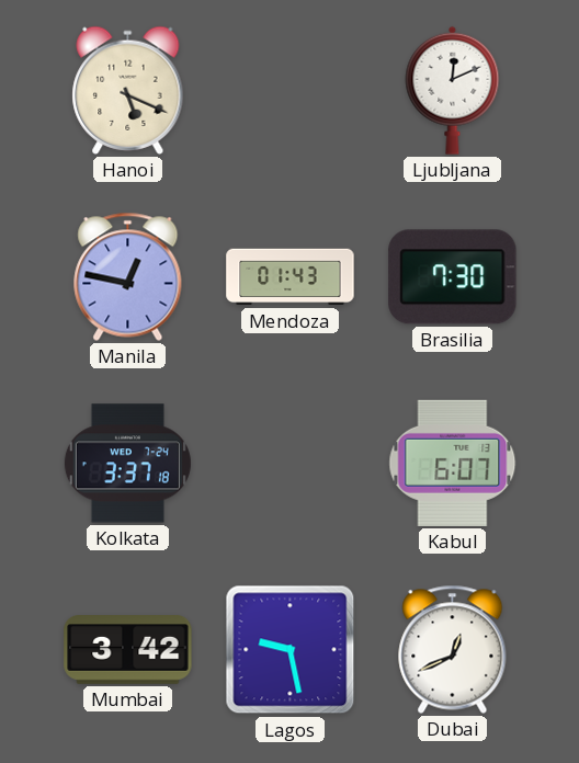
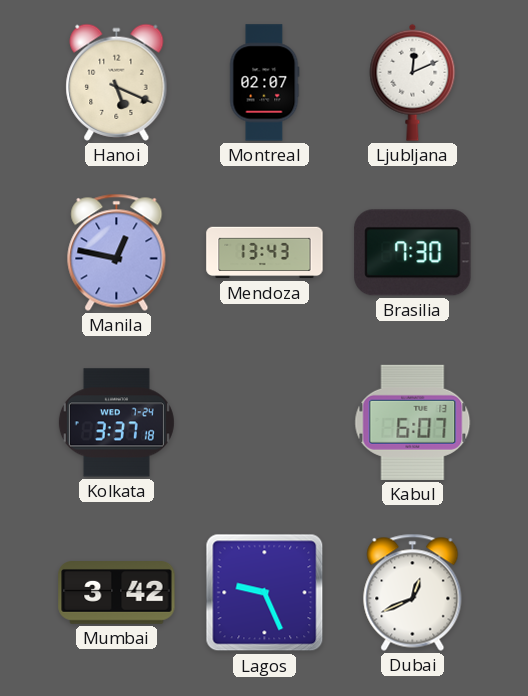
Montreal: none -> 02:07
Mendoza: 01:43 -> 13:43
Lagos: 9:28 -> 9:26
